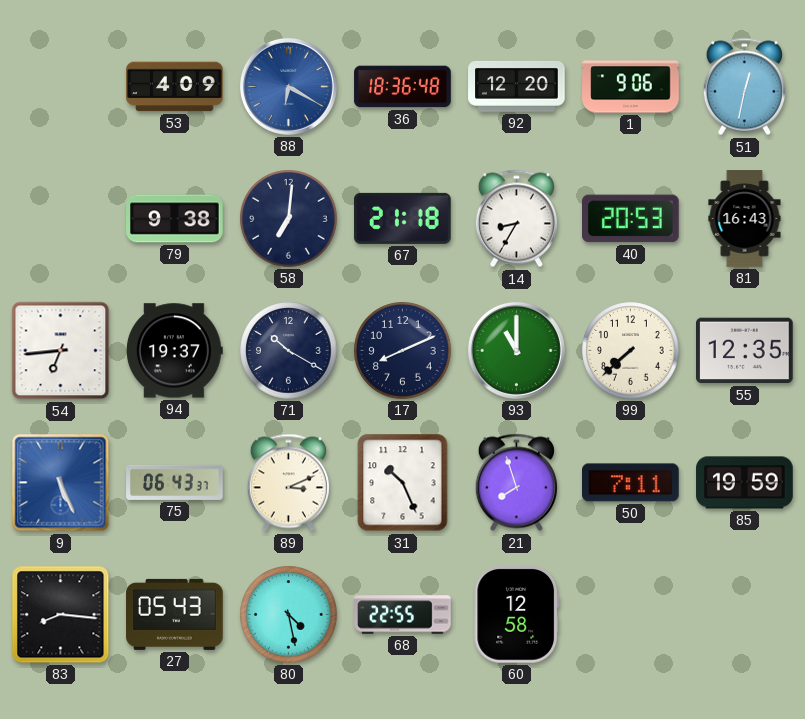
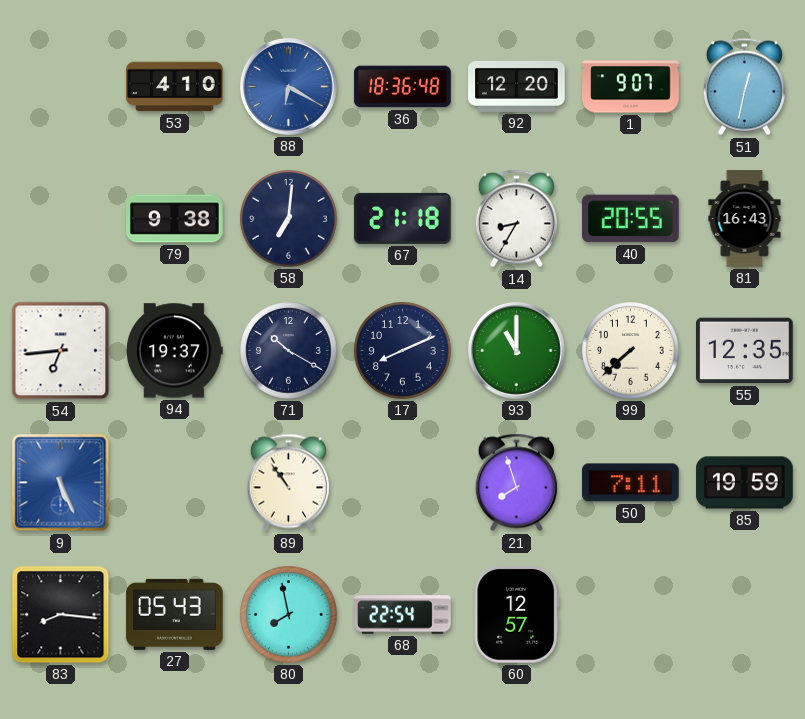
53: 4:09 -> 4:10
1: 9:06 -> 9:07
40: 20:53 -> 20:55
75: 06:43 -> none
89: 3:11 -> 10:54
31: 10:26 -> none
80: 4:28 -> 7:58
68: 22:55 -> 22:54
60: 12:58 -> 12:57
